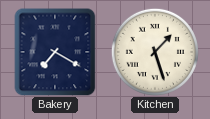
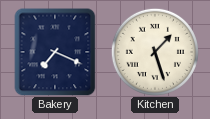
Bakery: 7:20 -> 7:19
